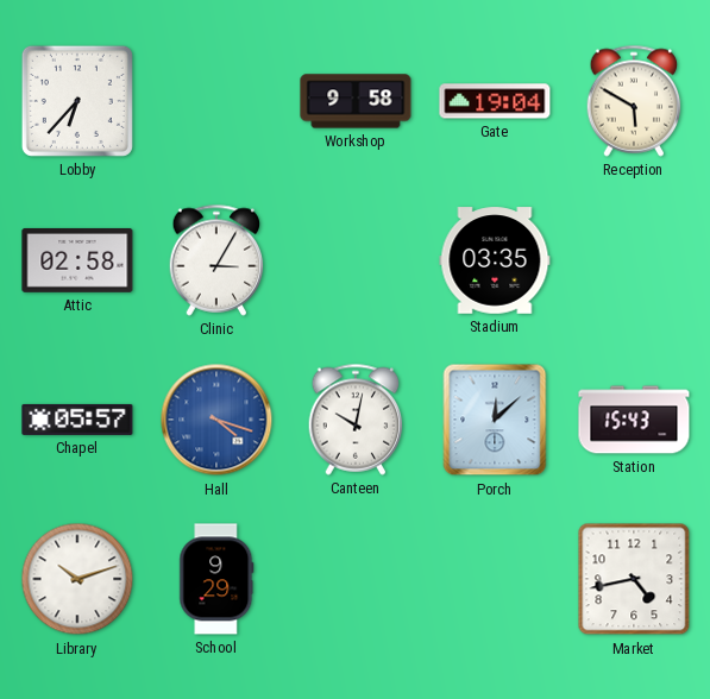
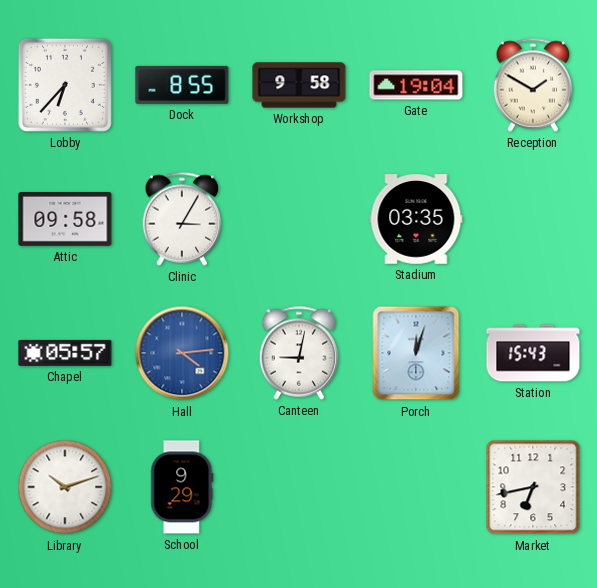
Dock: none -> 8:55
Reception: 5:50 -> 1:50
Attic: 02:58 -> 09:58
Hall: 4:18 -> 4:14
Canteen: 10:02 -> 9:02
Porch: 12:08 -> 12:03
Market: 4:43 -> 6:43
